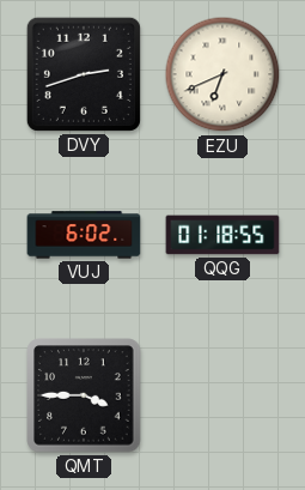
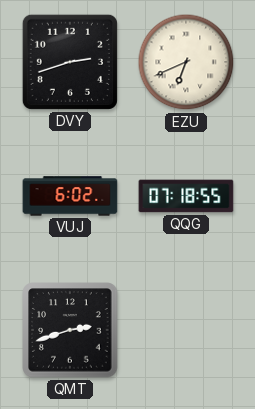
QQG: 01:18 -> 07:18
QMT: 3:45 -> 2:42
